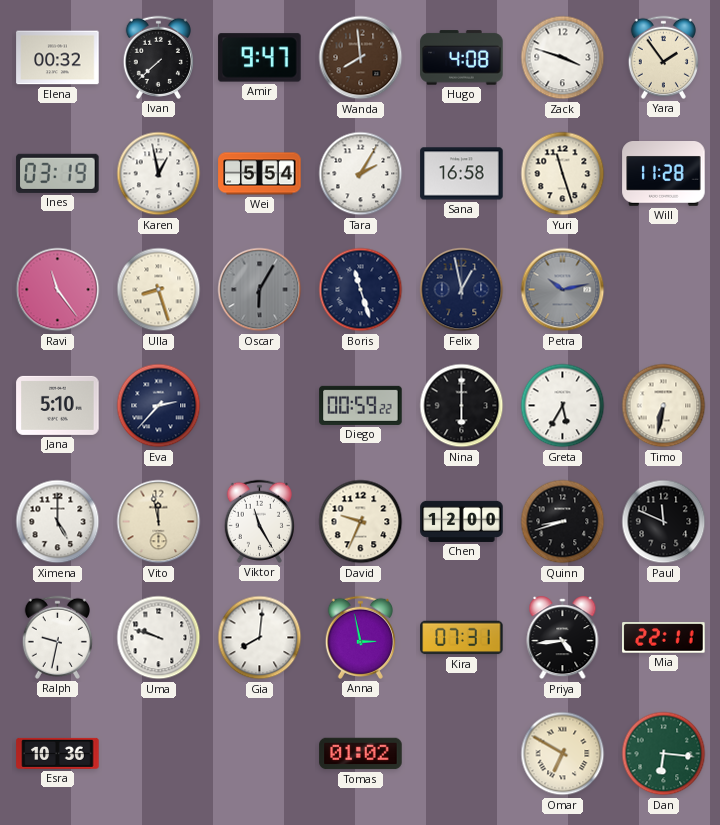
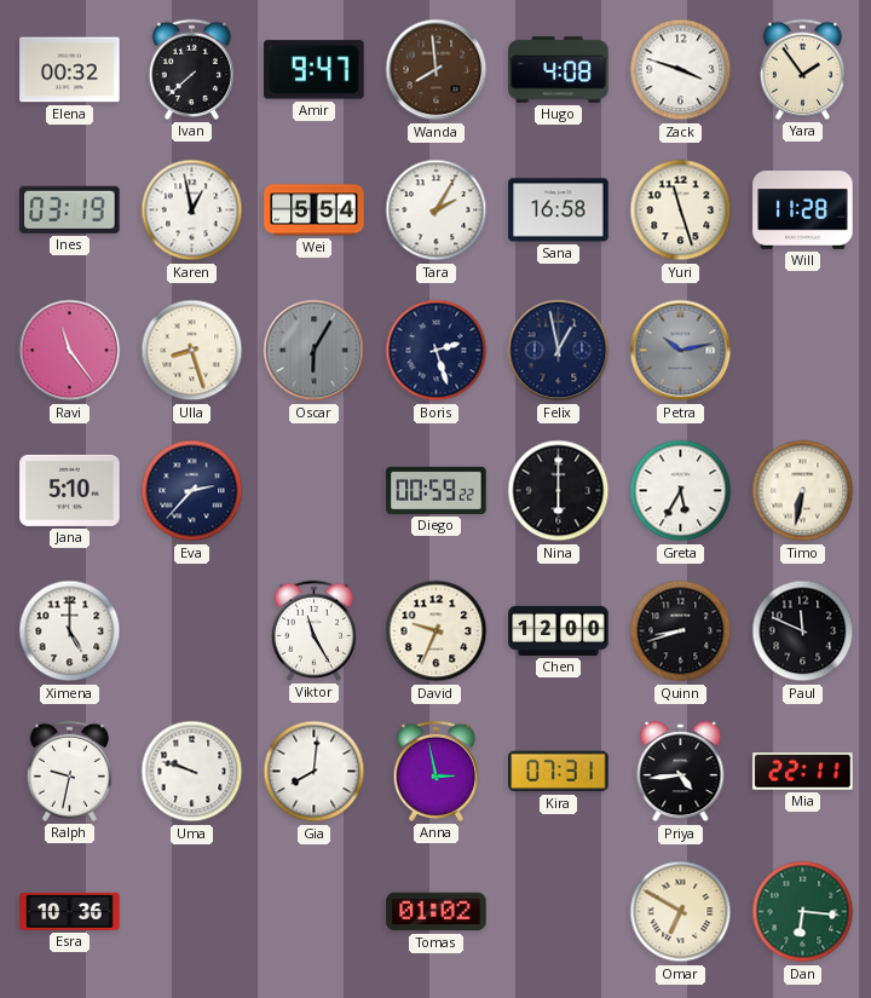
Boris: 11:27 -> 2:27
Vito: 11:58 -> none
